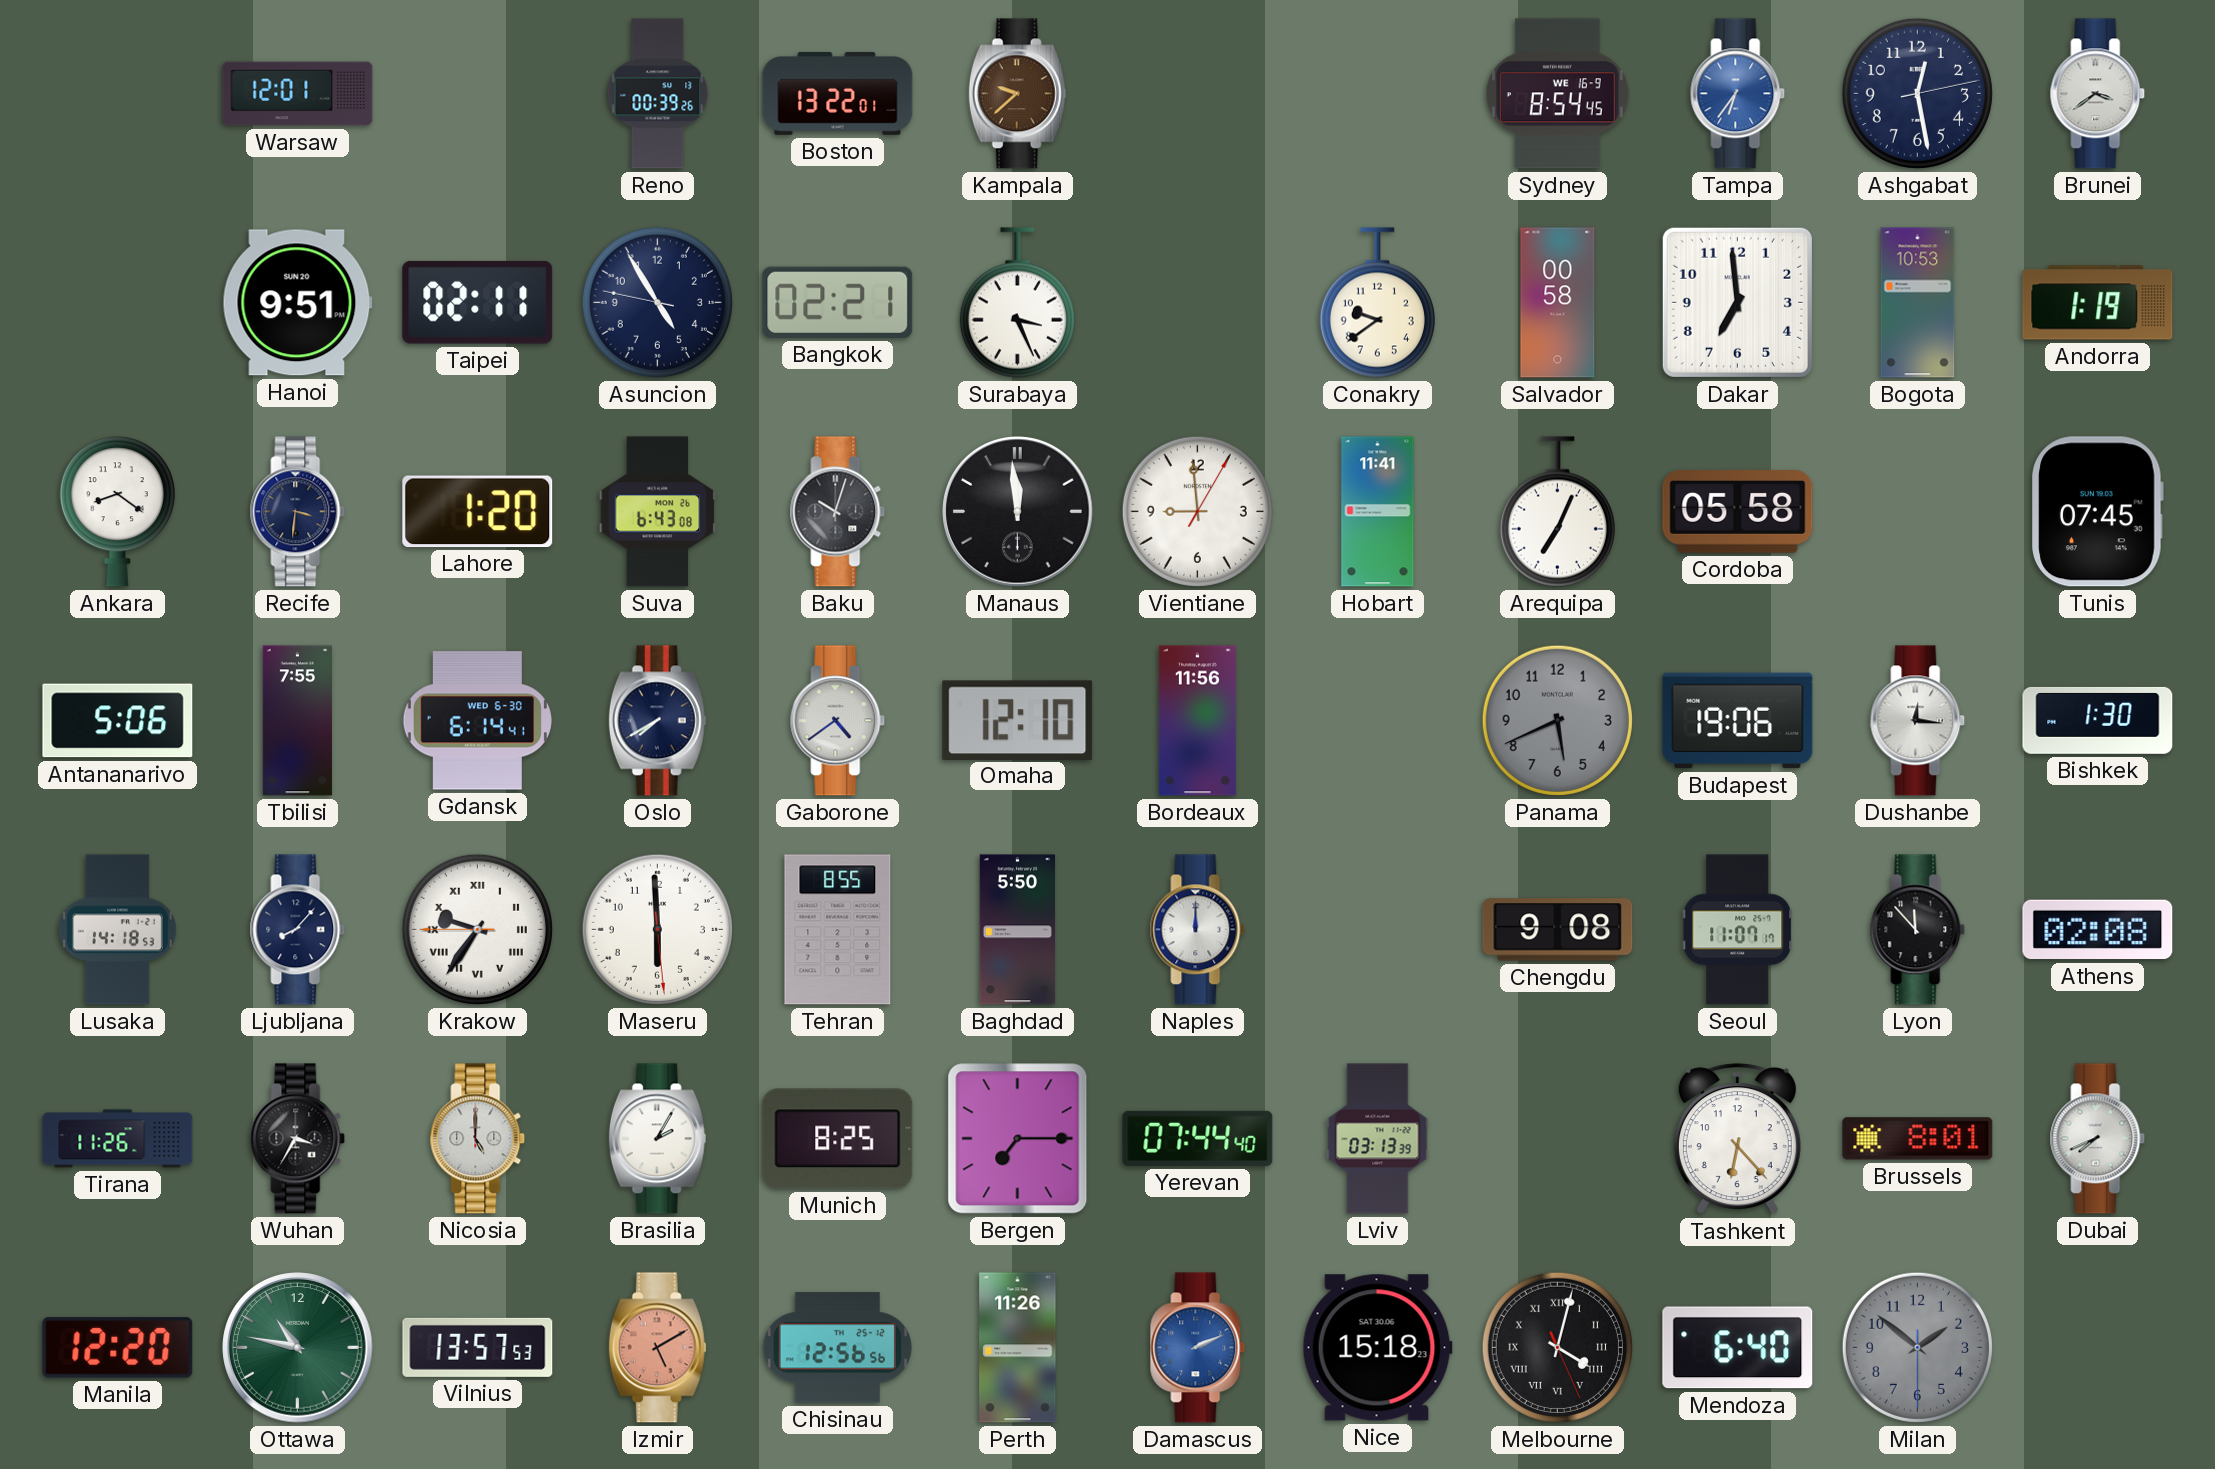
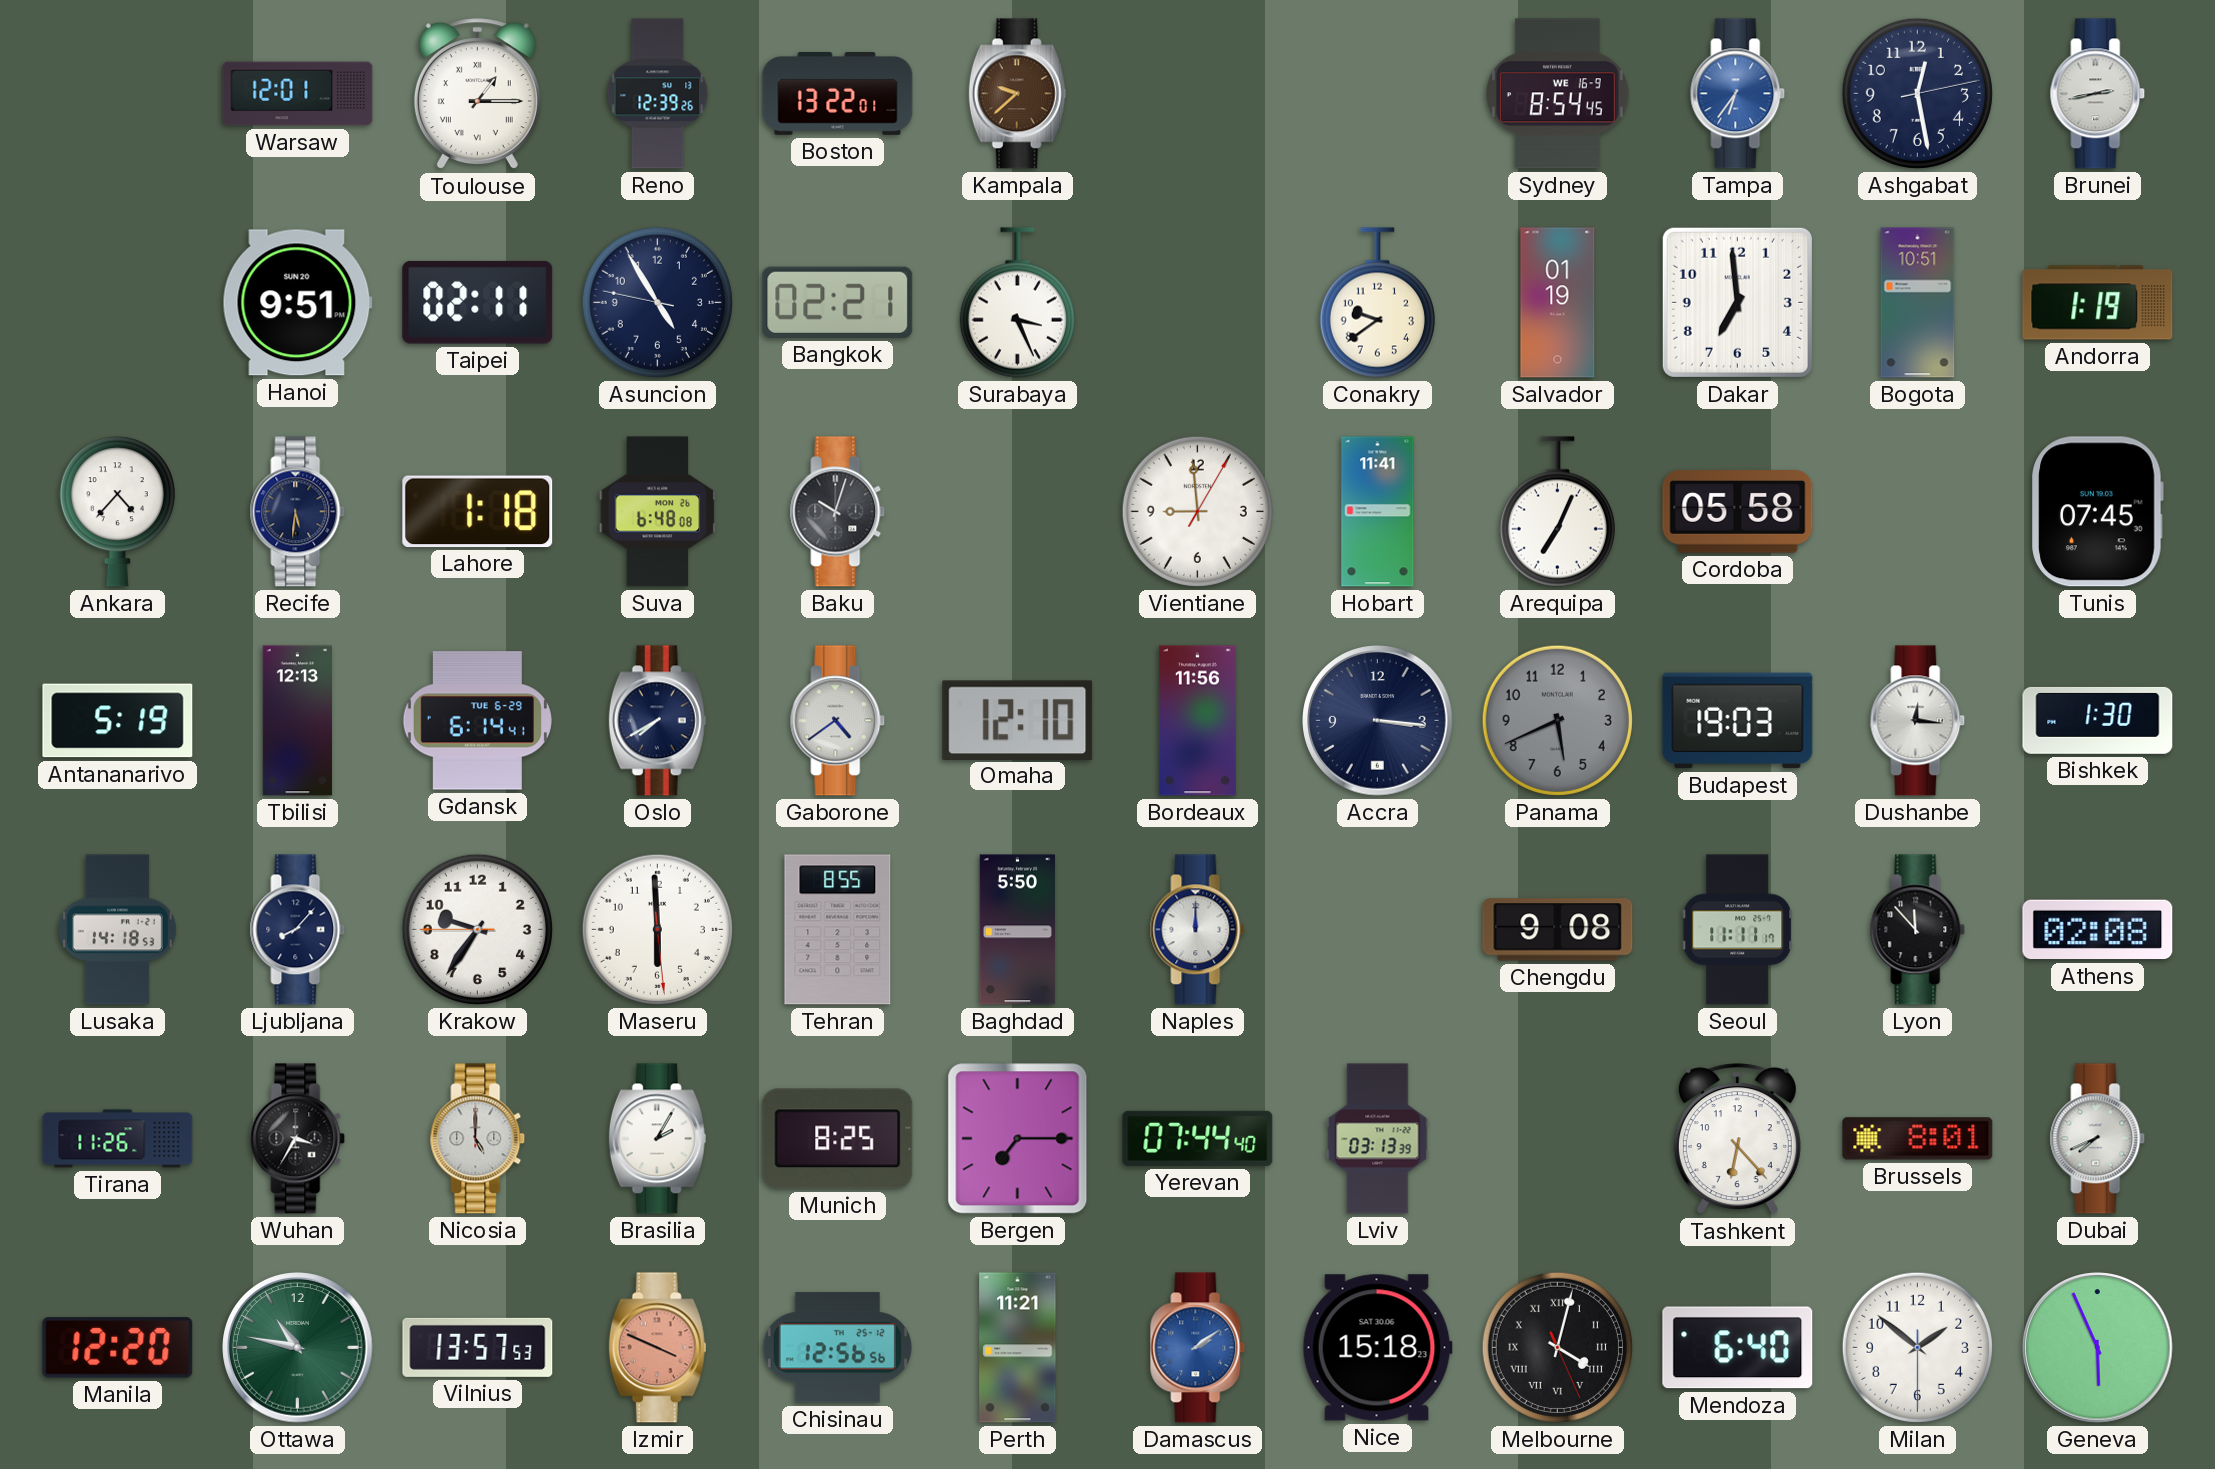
Toulouse: none -> 1:15
Reno: 00:39 -> 12:39
Brunei: 3:39 -> 2:43
Salvador: 00:58 -> 01:19
Bogota: 10:53 -> 10:51
Ankara: 8:21 -> 4:37
Recife: 3:31 -> 5:31
Lahore: 1:20 -> 1:18
Suva: 6:43 -> 6:48
Manaus: 11:59 -> none
Antananarivo: 5:06 -> 5:19
Tbilisi: 7:55 -> 12:13
Gdansk date: WED 6-30 -> TUE 6-29
Accra: none -> 3:16
Budapest: 19:06 -> 19:03
Krakow numerals: Roman -> Arabic
Seoul: 11:07 -> 11:11
Izmir: 5:10 -> 3:49
Perth: 11:26 -> 11:21
Damascus: 2:11 -> 2:09
Milan dial: grey -> white
Geneva: none -> 5:56
